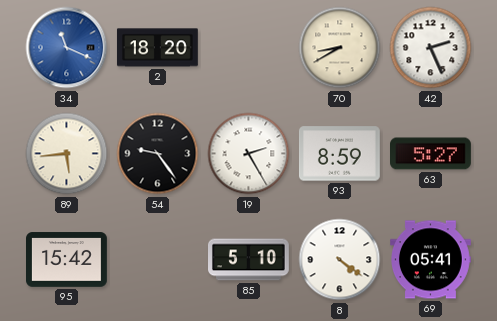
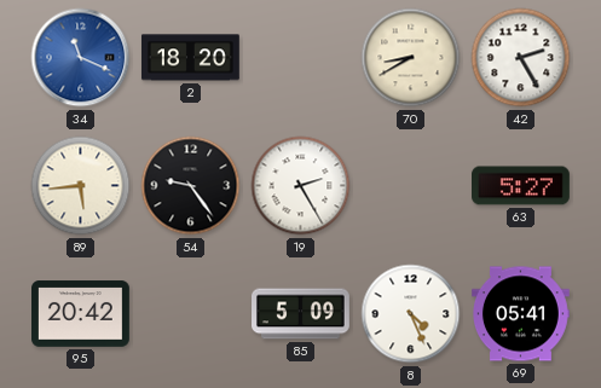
42: 2:26 -> 2:25
93: 8:59 -> none
95: 15:42 -> 20:42
85: 5:10 -> 5:09
8: 4:21 -> 4:26
